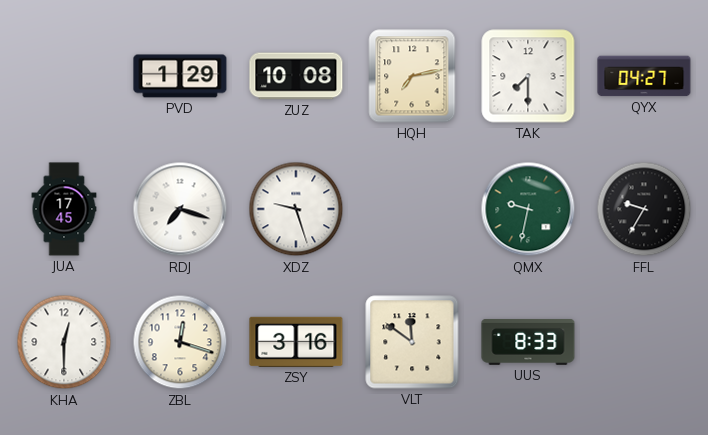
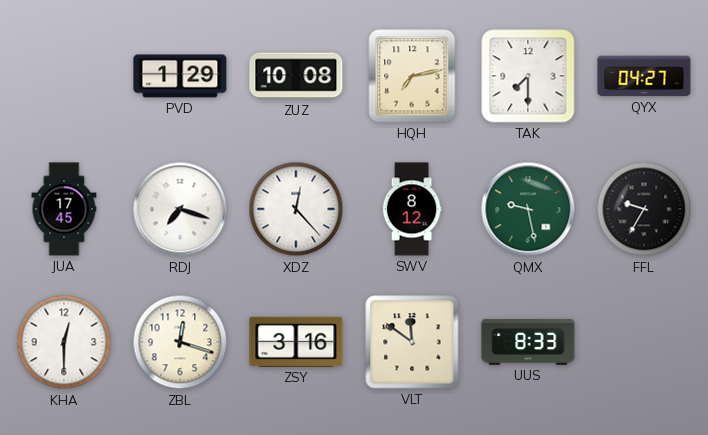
XDZ: 9:27 -> 12:23
SWV: none -> 8:12
QMX: 9:32 -> 9:28
